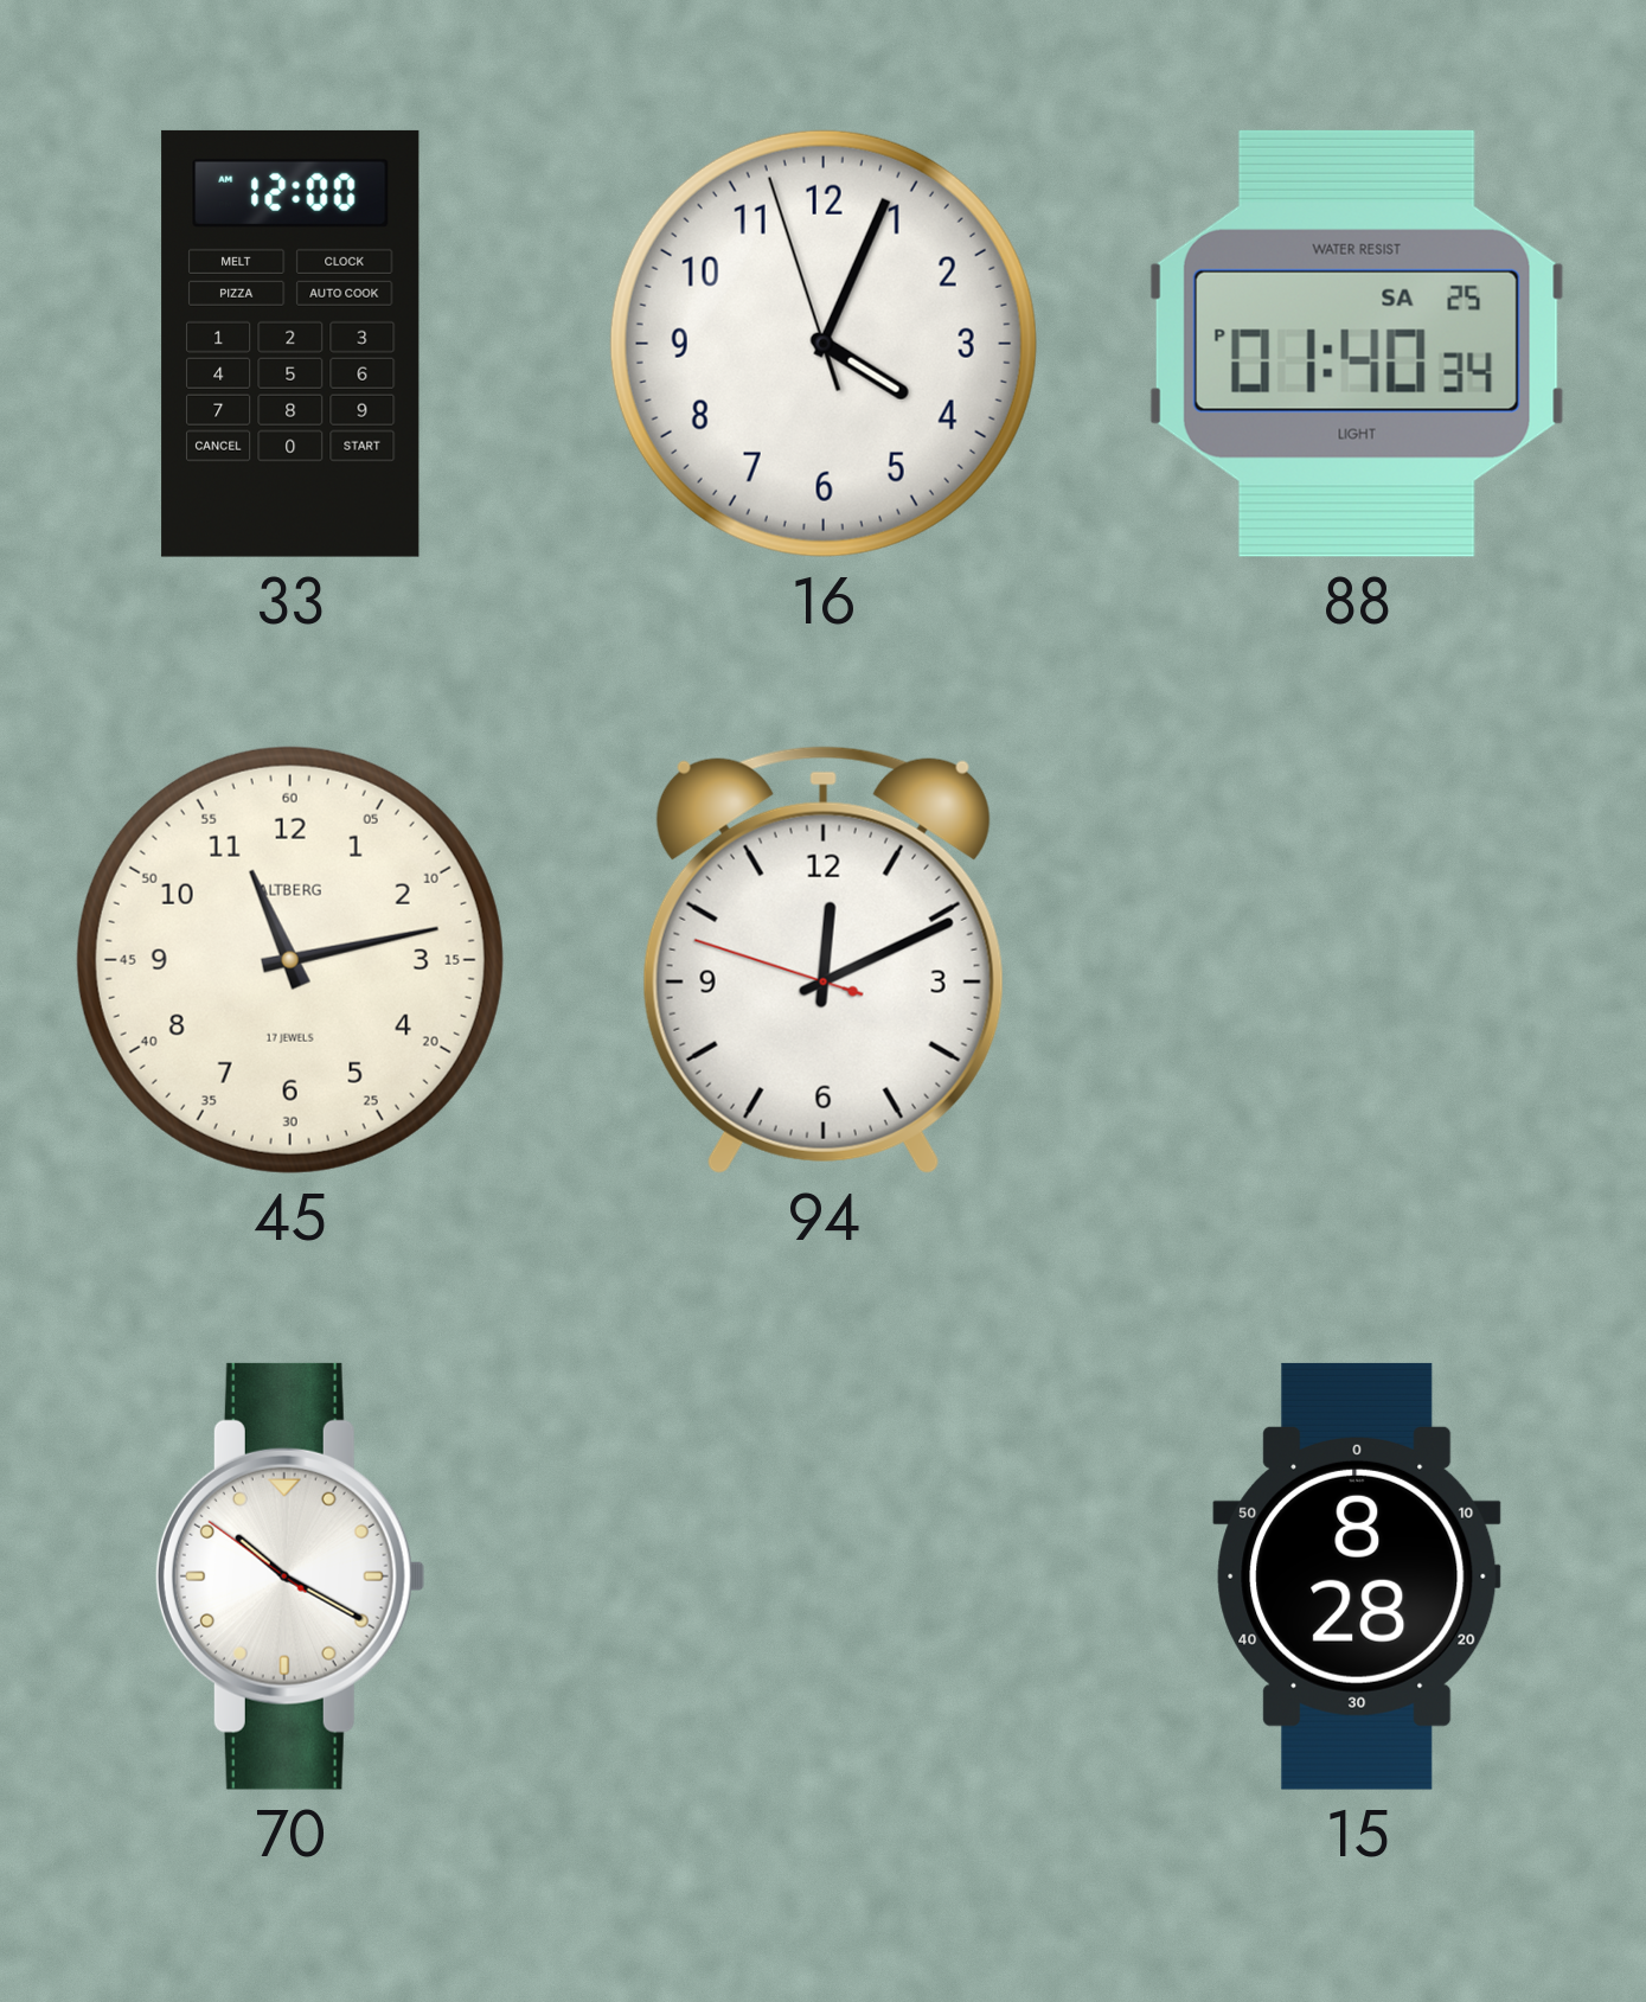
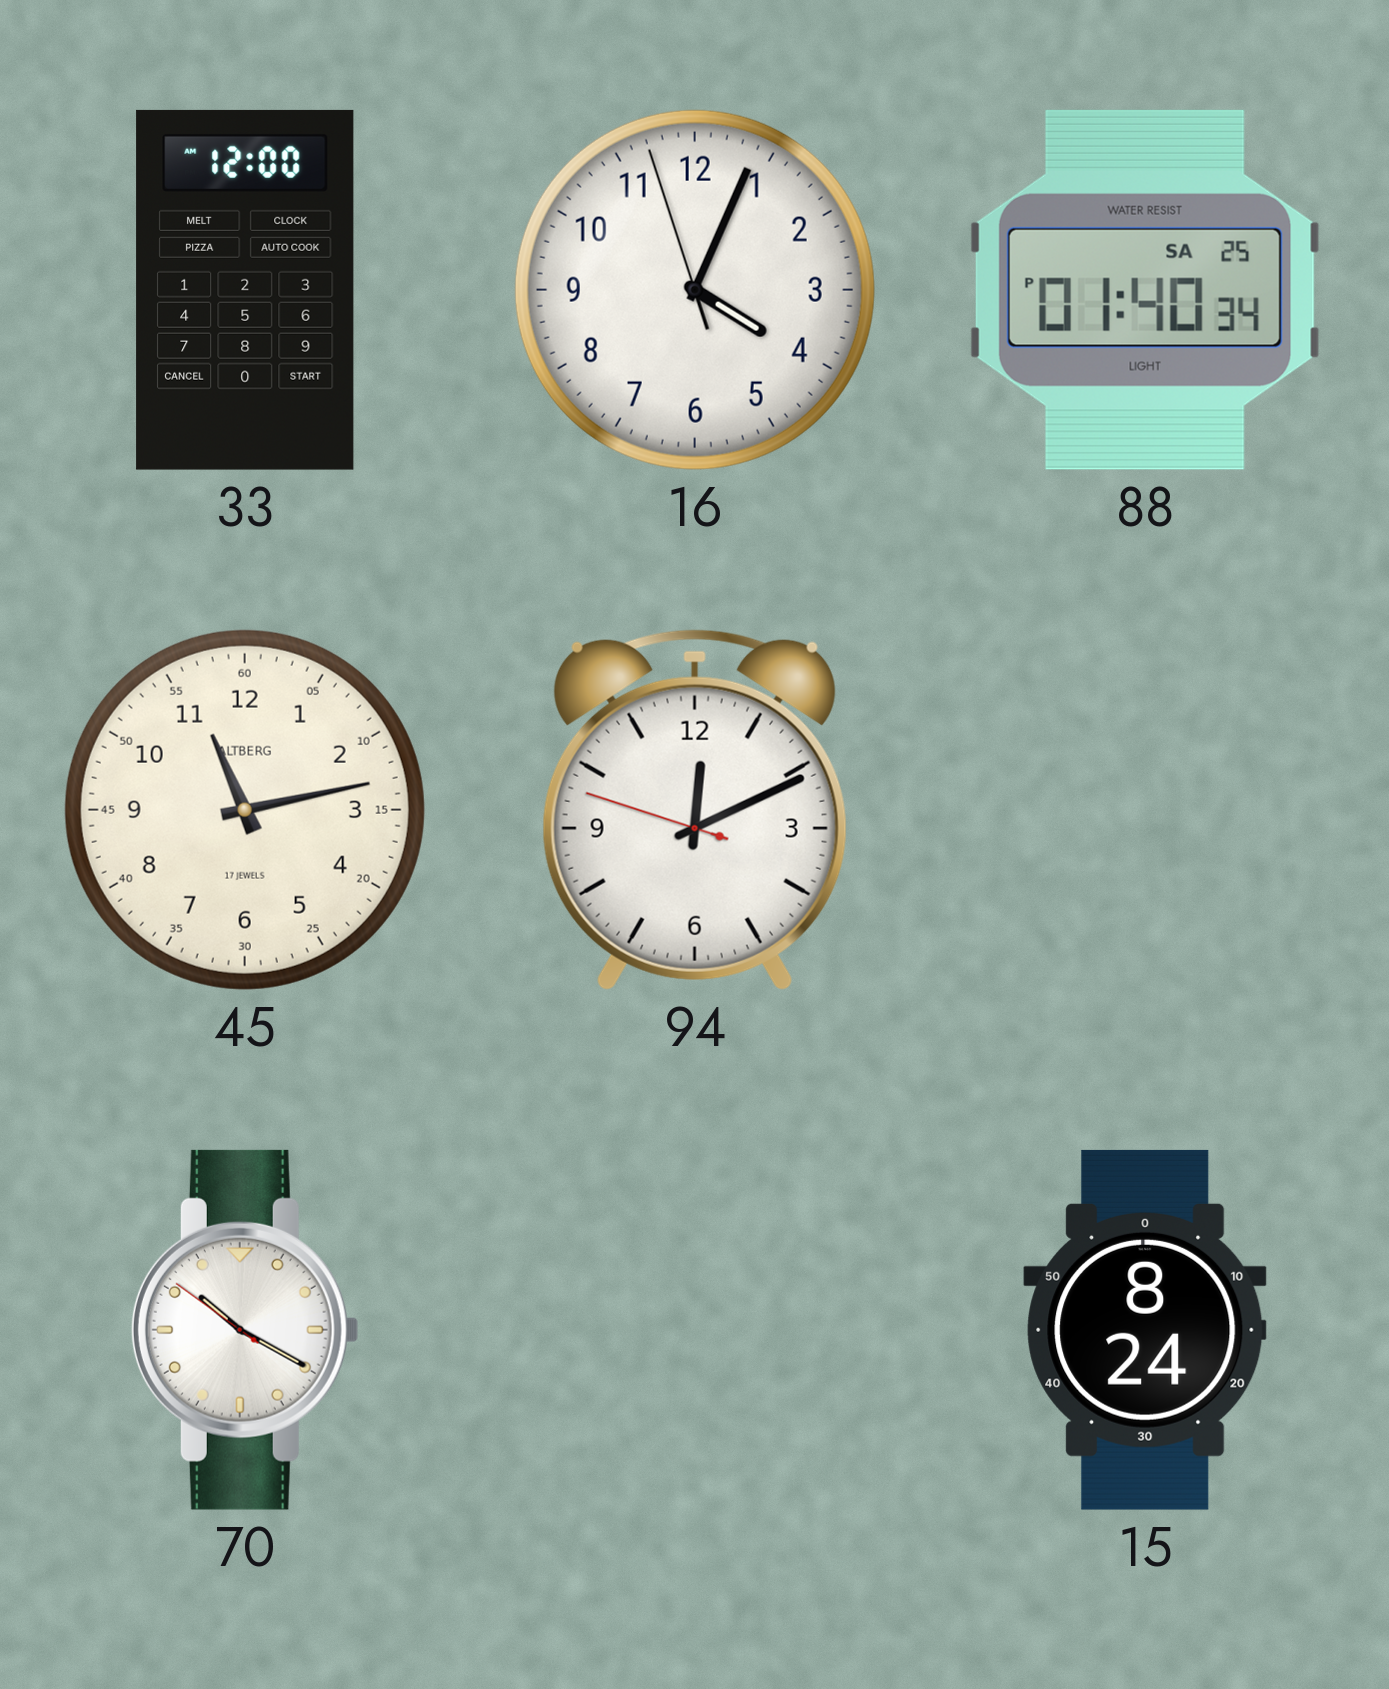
15: 8:28 -> 8:24
